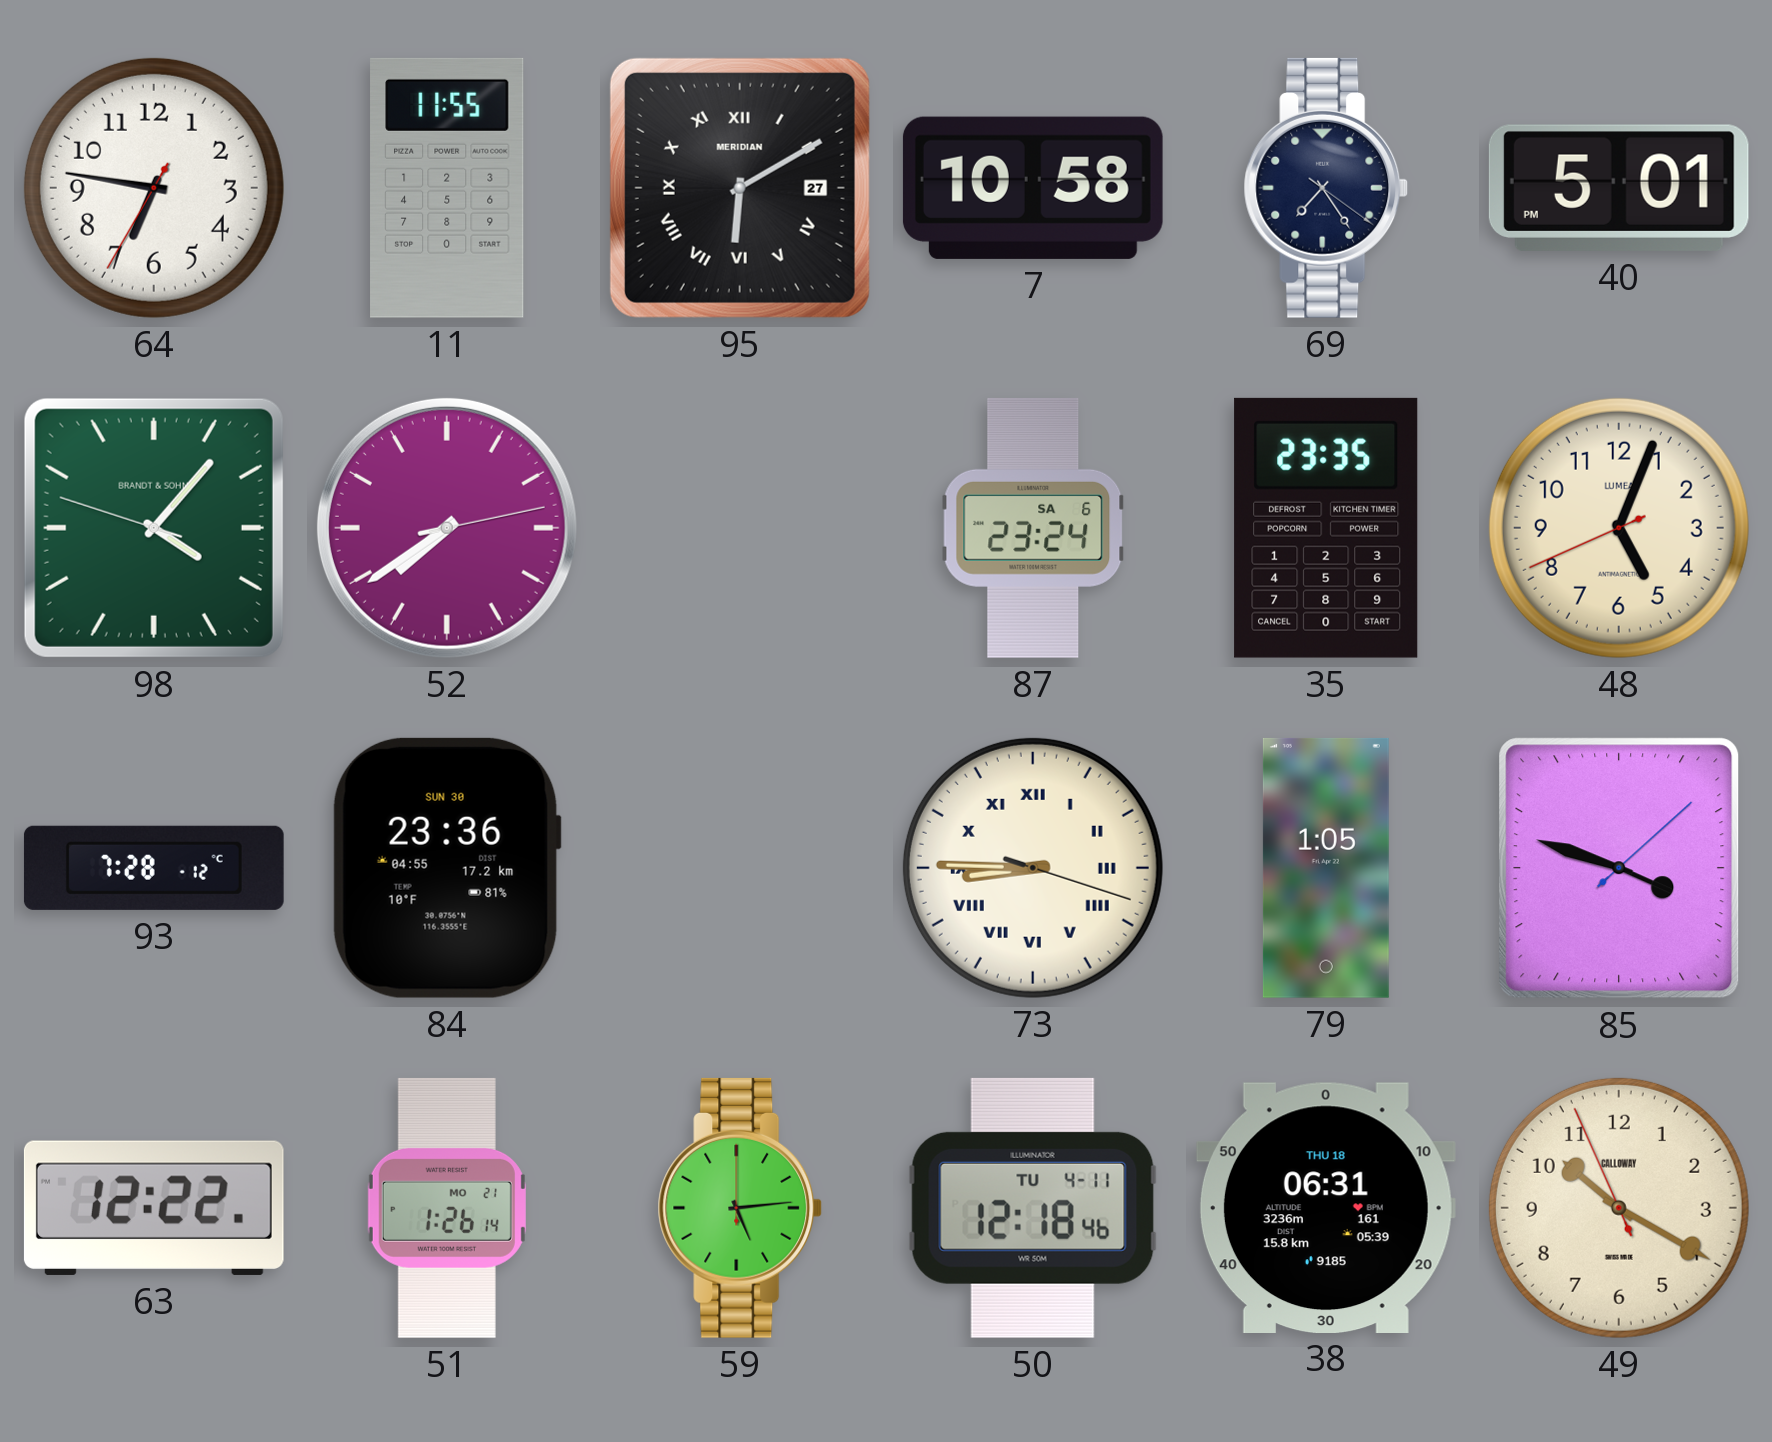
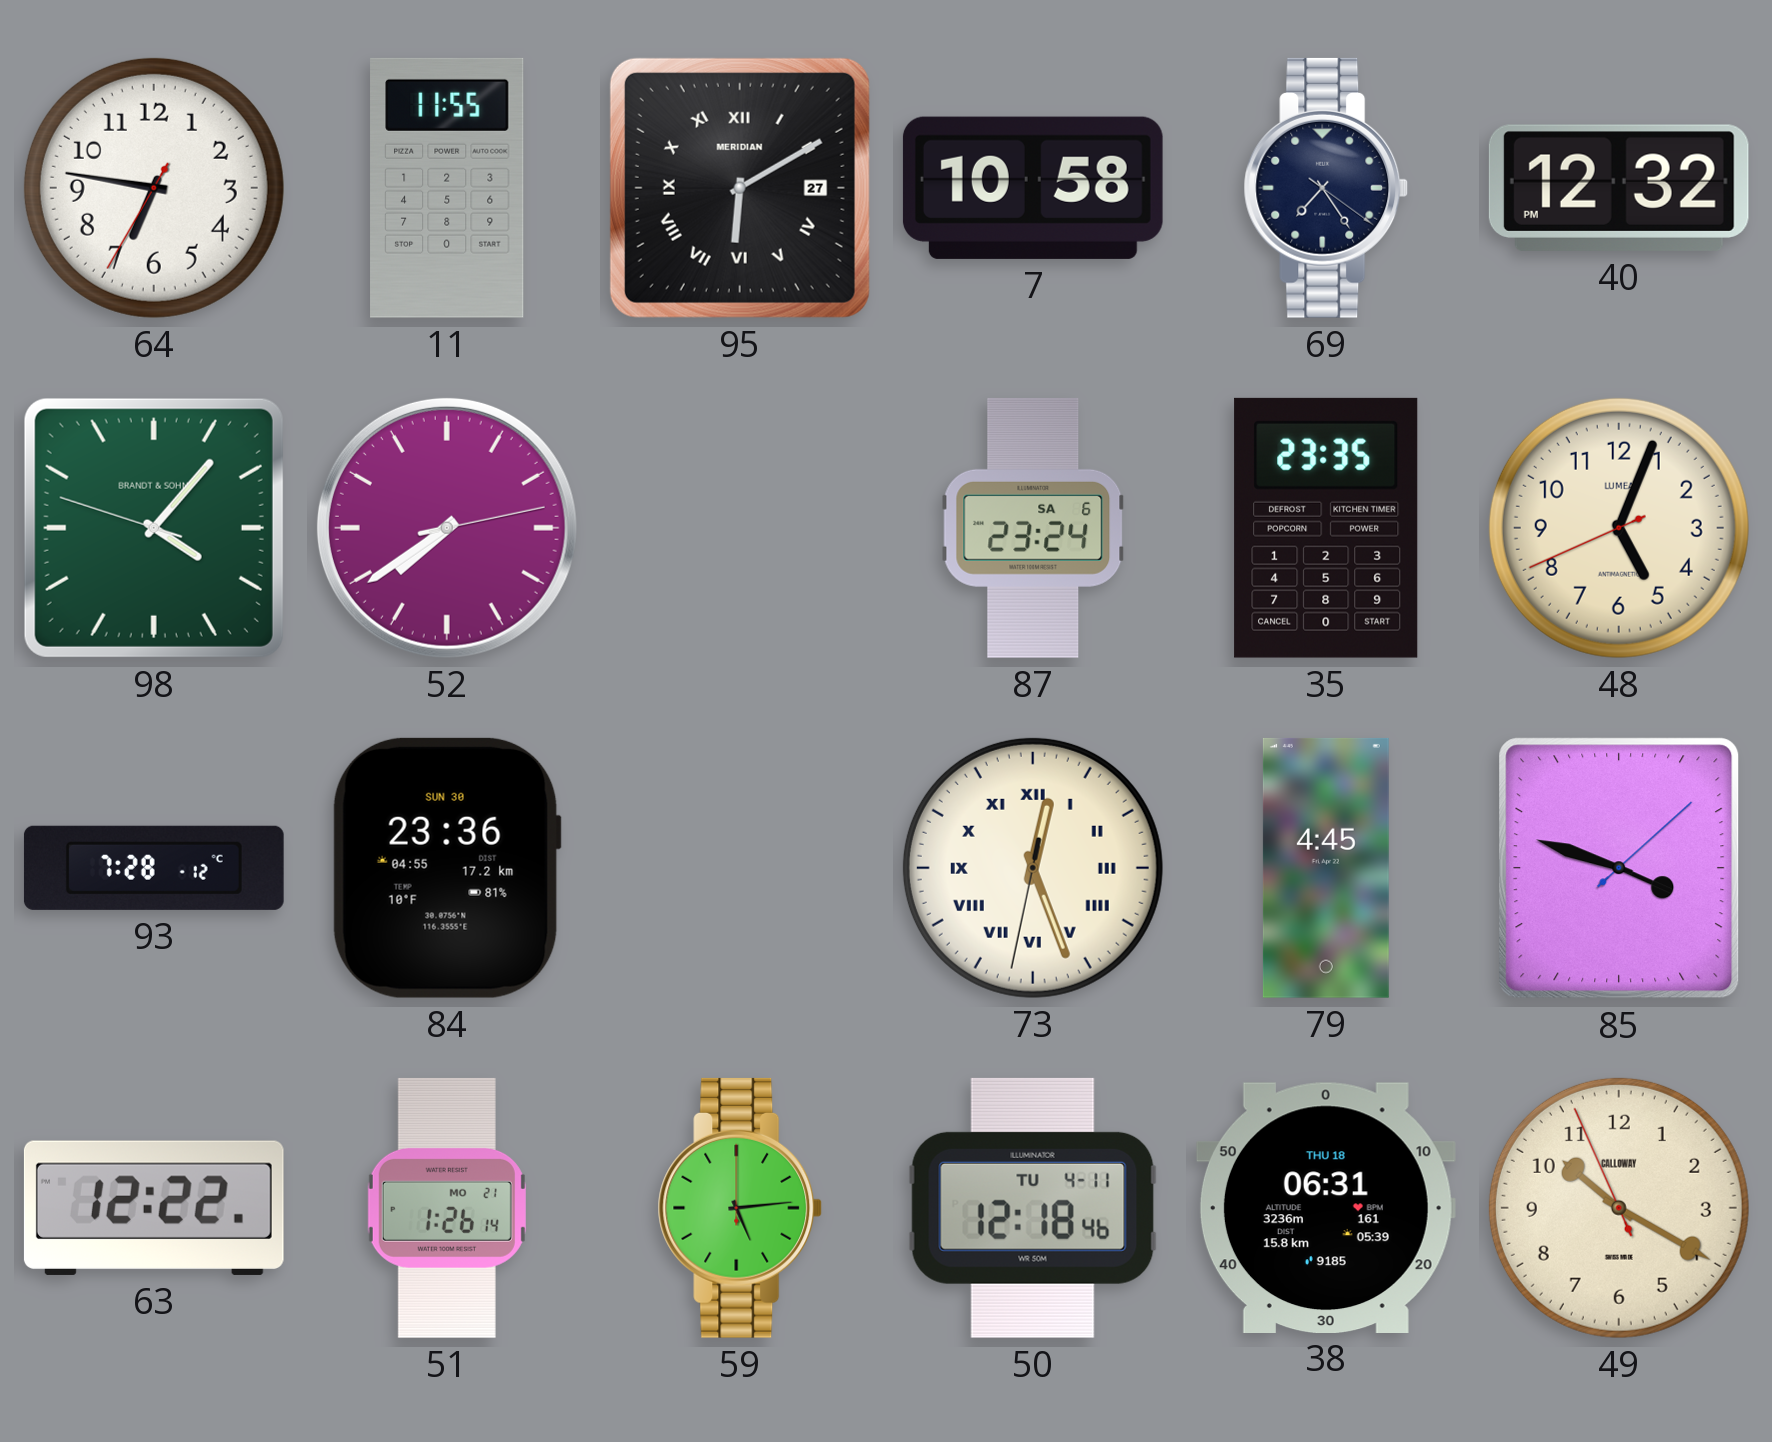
40: 5:01 -> 12:32
73: 8:45 -> 12:26
79: 1:05 -> 4:45
